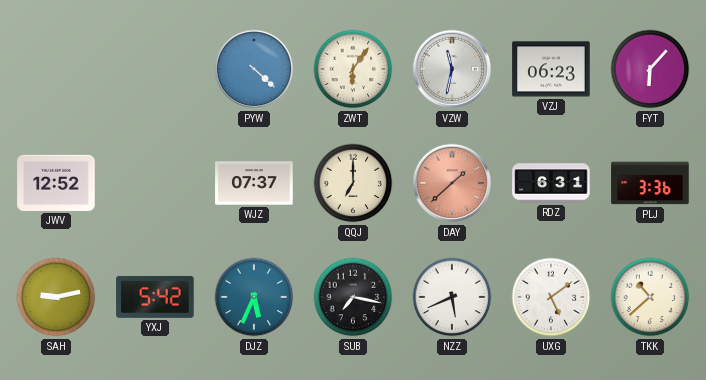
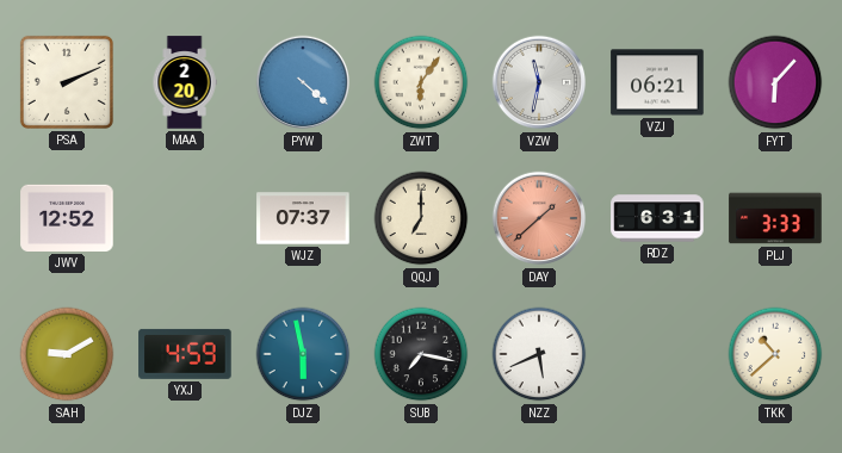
PSA: none -> 2:11
MAA: none -> 2:20
VZJ: 06:23 -> 06:21
PLJ: 3:36 -> 3:33
SAH: 9:13 -> 9:10
YXJ: 5:42 -> 4:59
DJZ: 5:34 -> 5:58
UXG: 5:09 -> none
